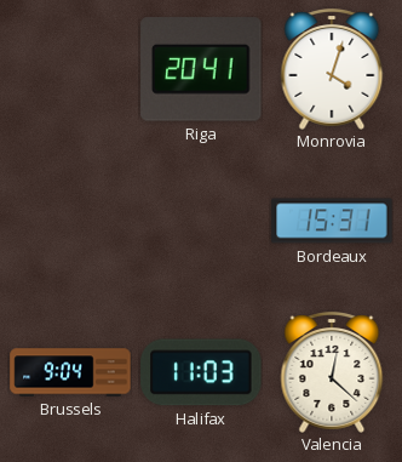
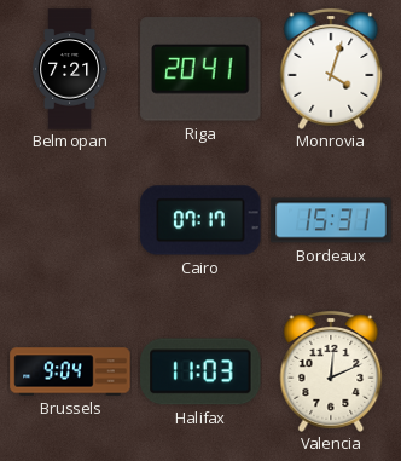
Belmopan: none -> 7:21
Cairo: none -> 07:17
Valencia: 12:22 -> 12:11
